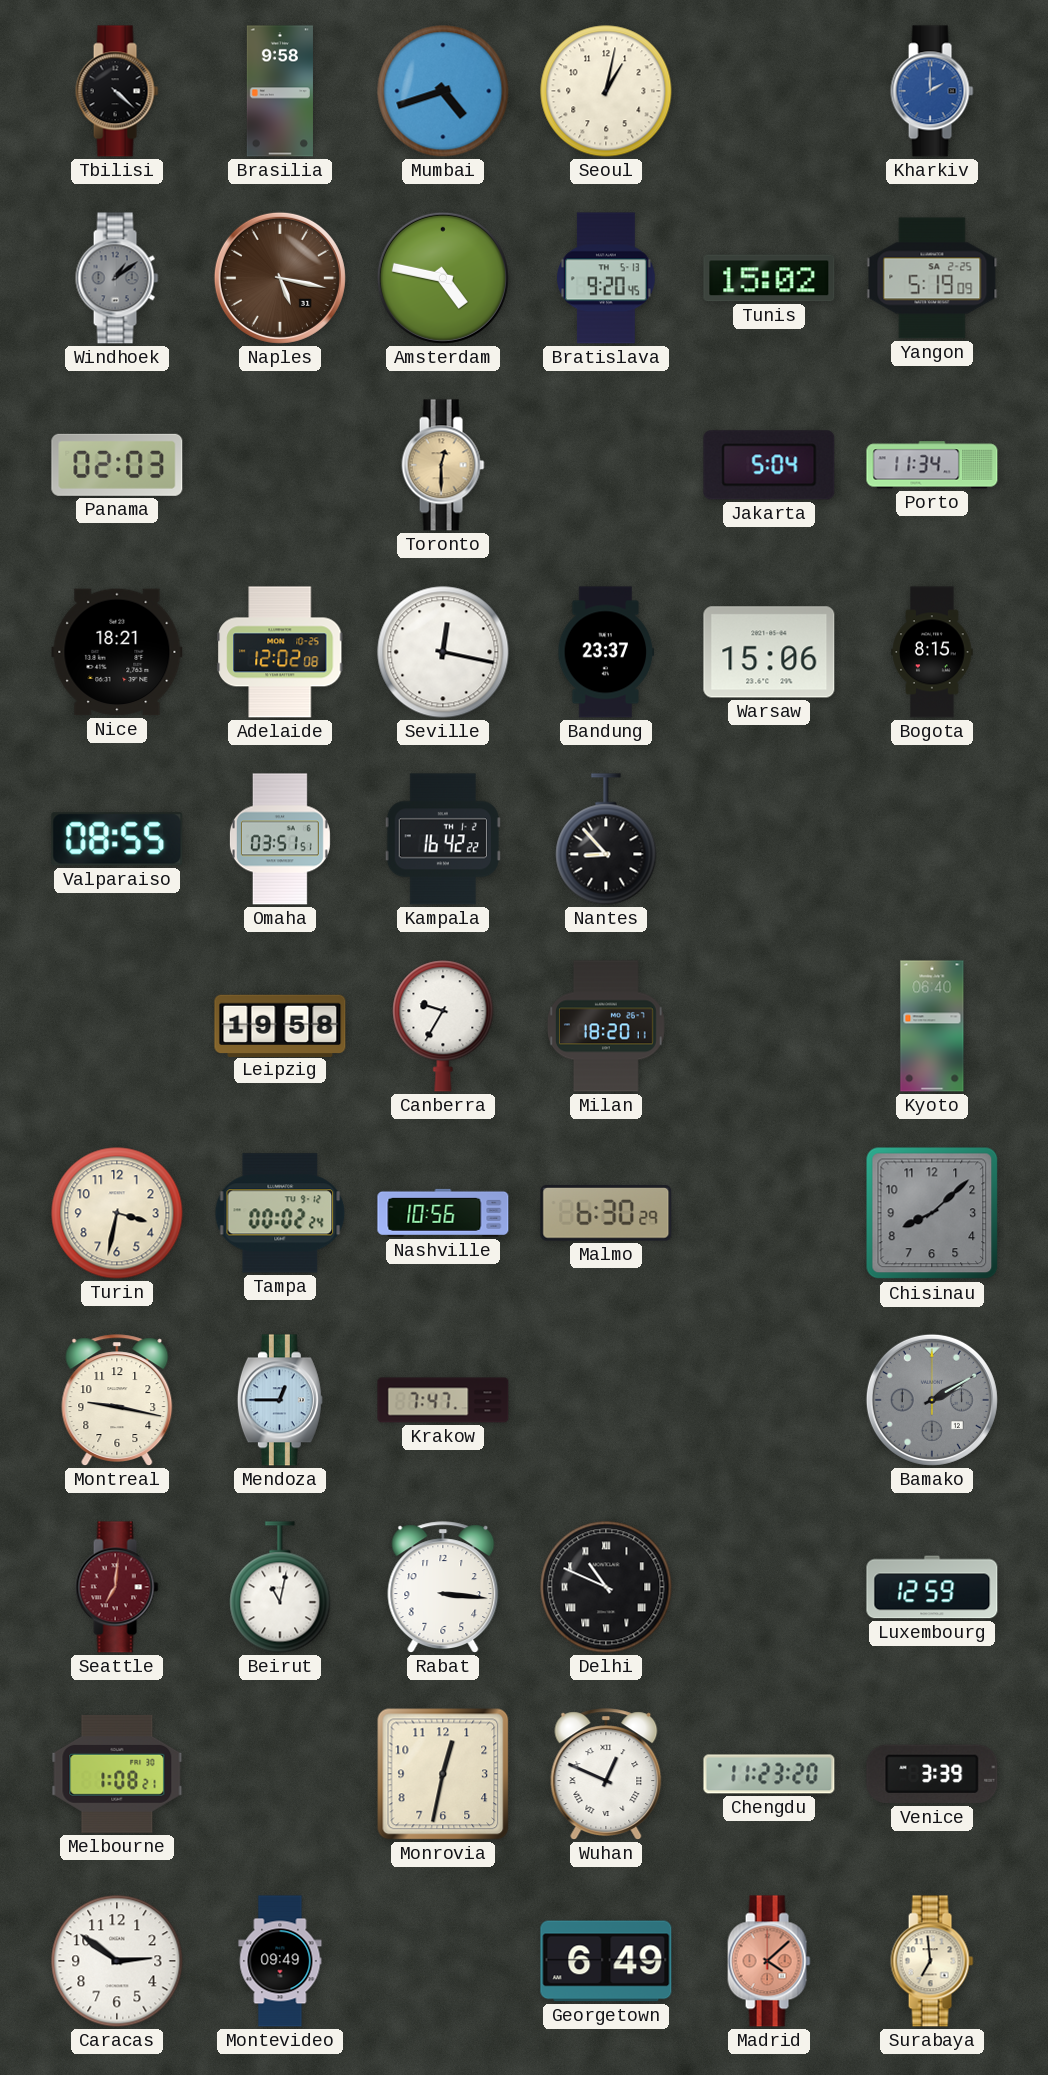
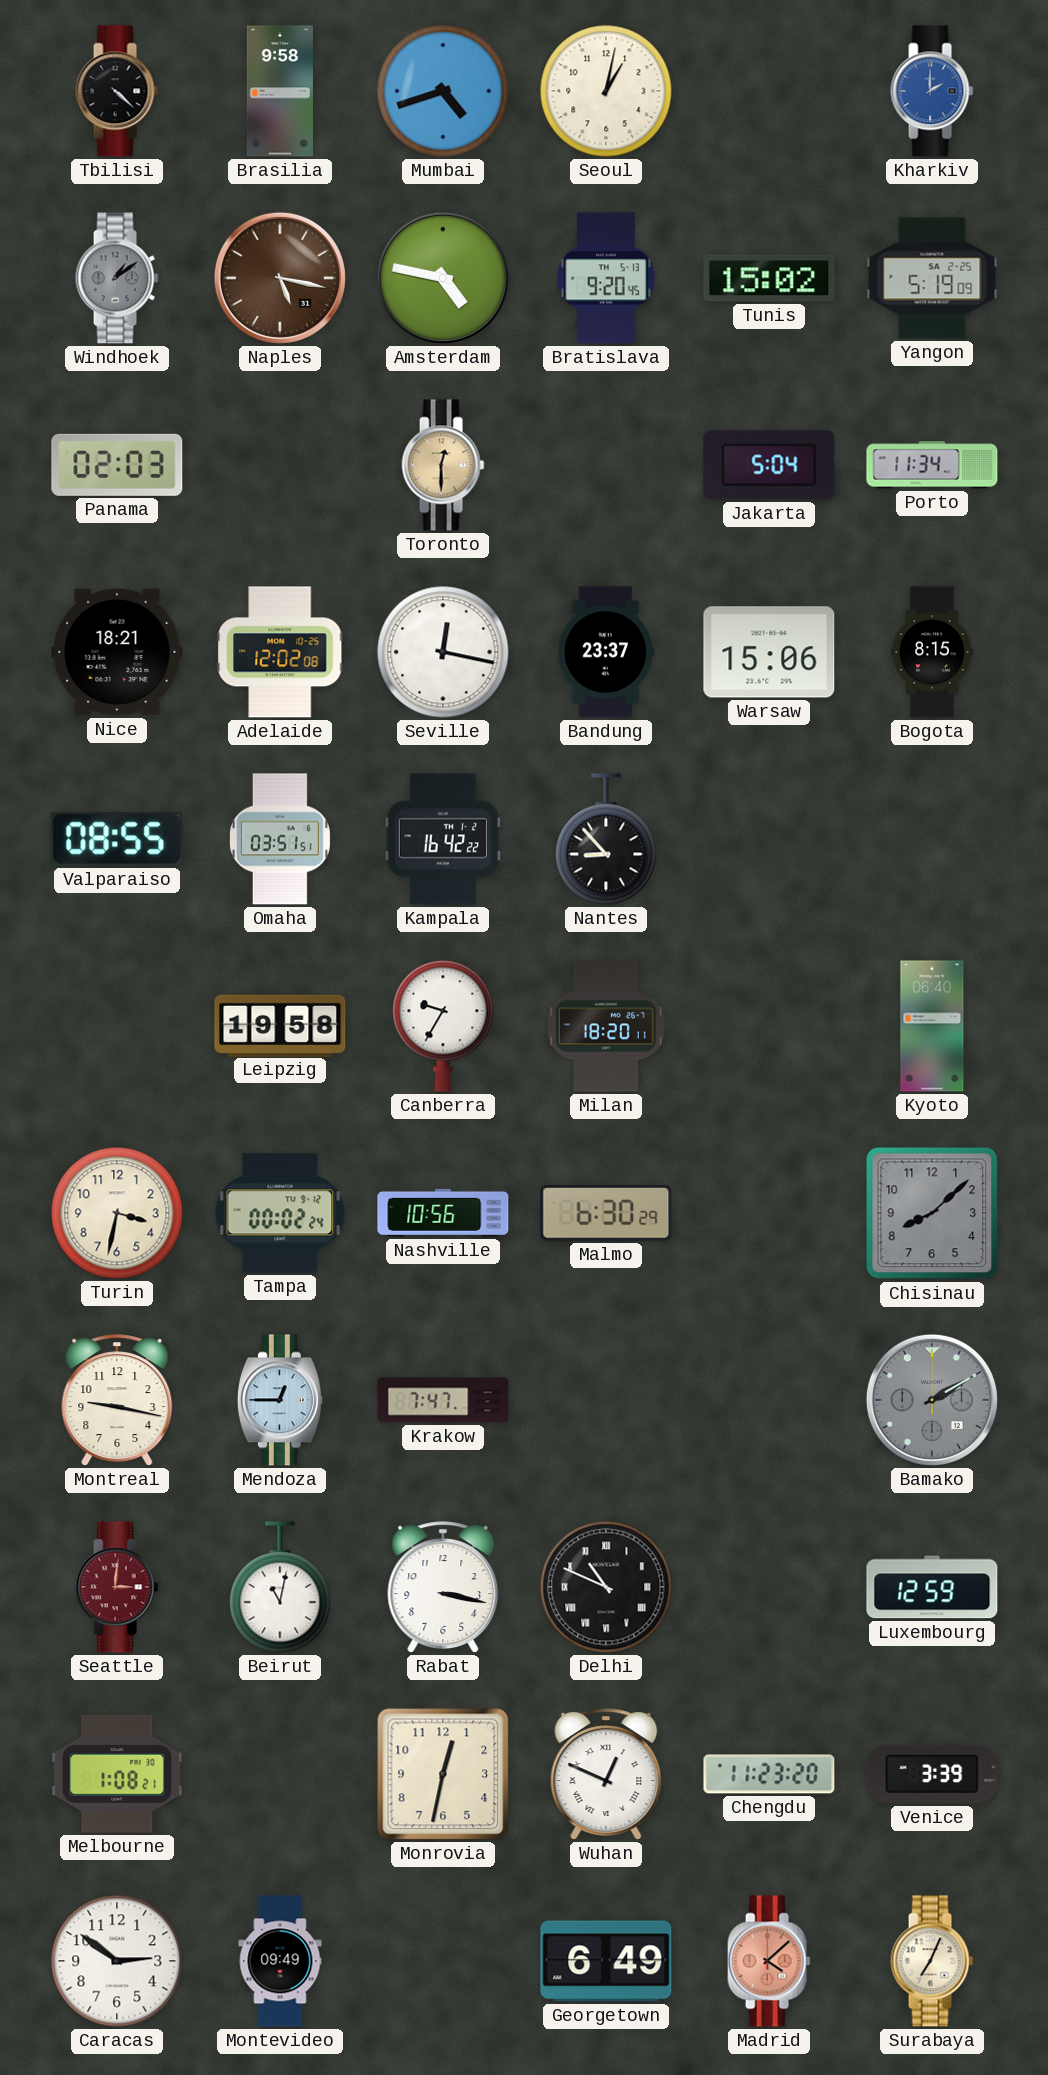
Seattle: 7:01 -> 3:01
Rabat: 3:16 -> 3:17
Surabaya: 6:59 -> 7:04
